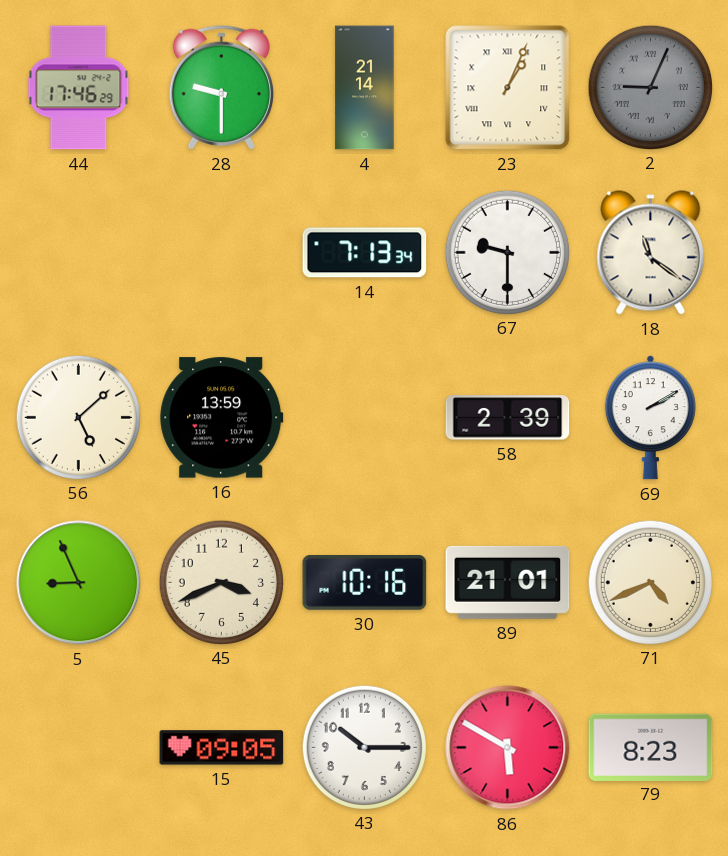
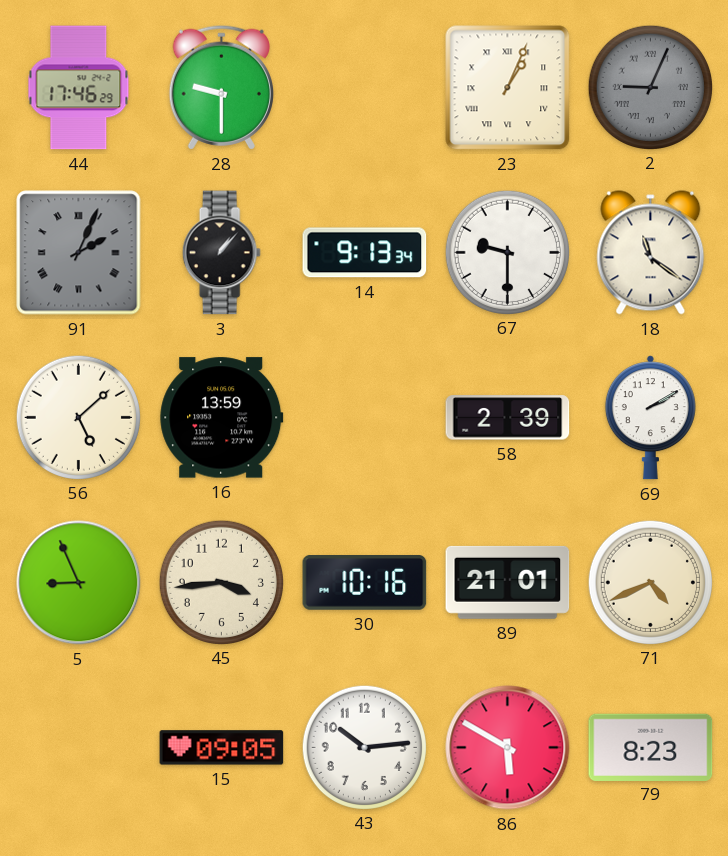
4: 21:14 -> none
91: none -> 2:04
3: none -> 1:07
14: 7:13 -> 9:13
45: 3:41 -> 3:44
43: 10:15 -> 10:14
